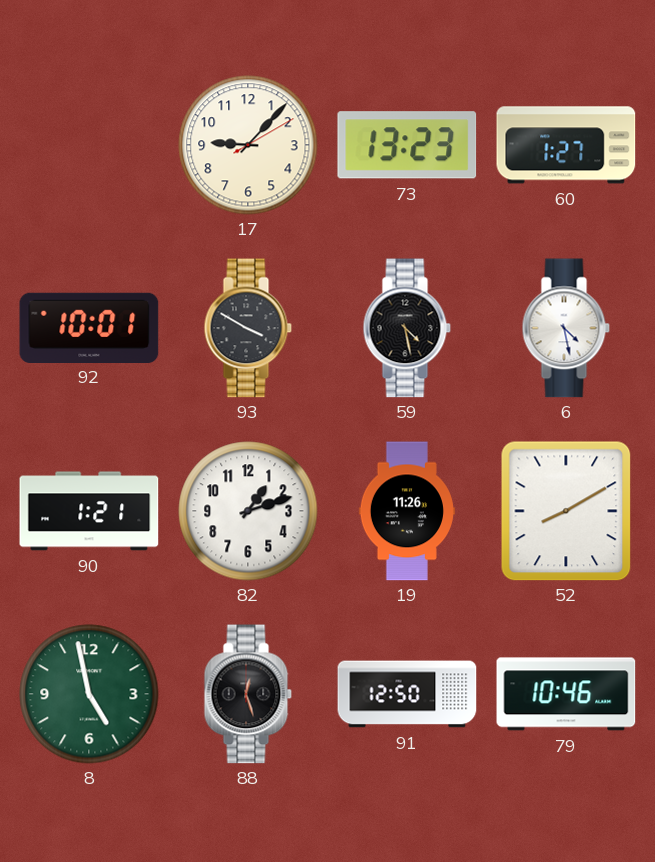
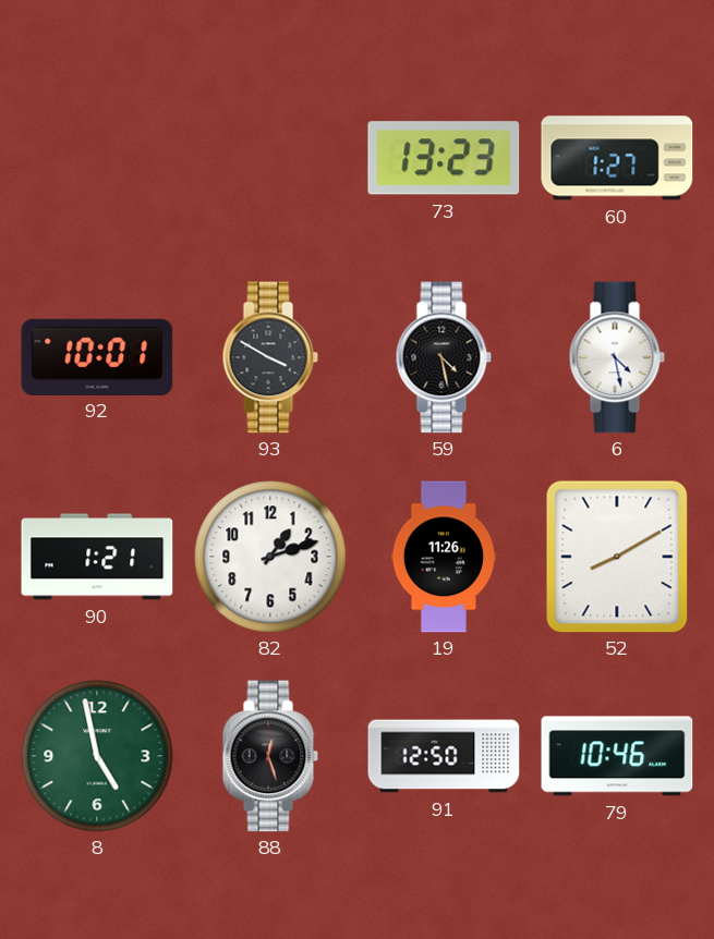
17: 9:07 -> none
